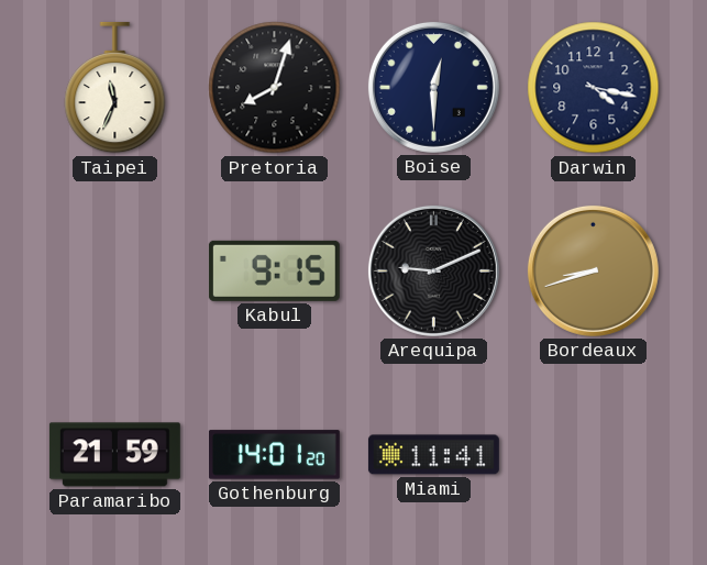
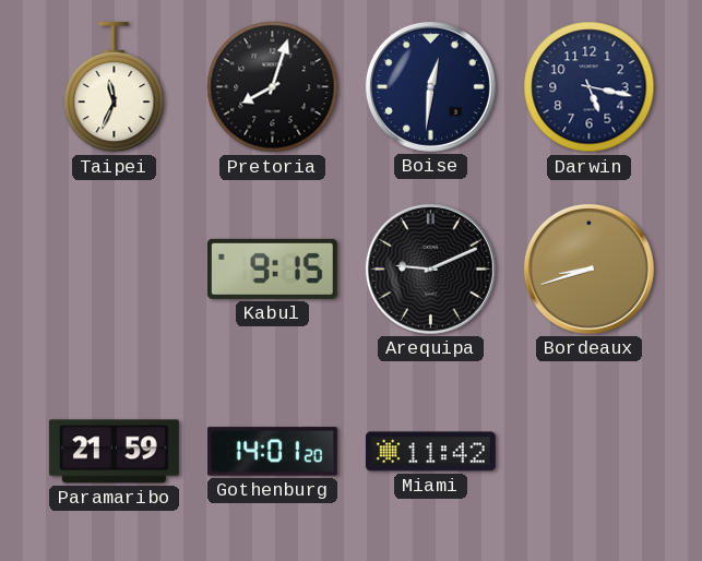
Boise: 12:30 -> 12:31
Darwin: 4:17 -> 5:17
Miami: 11:41 -> 11:42
